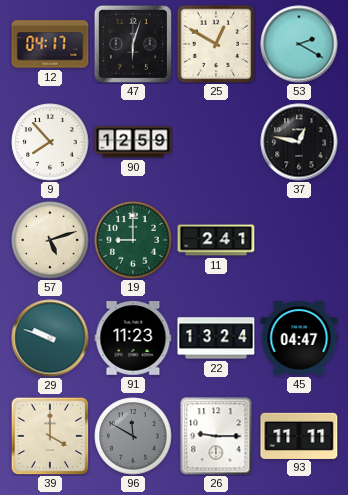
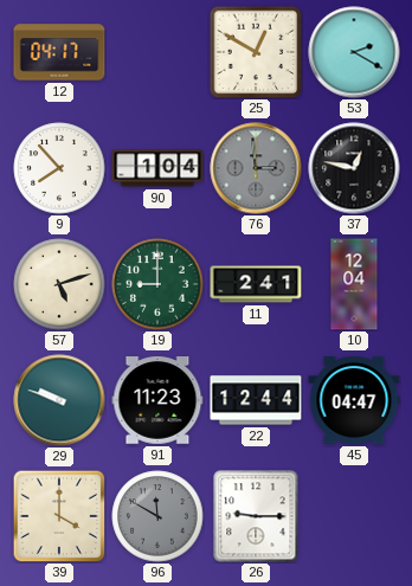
47: 6:03 -> none
90: 12:59 -> 1:04
76: none -> 2:59
10: none -> 12:04
22: 13:24 -> 12:44
93: 11:11 -> none
